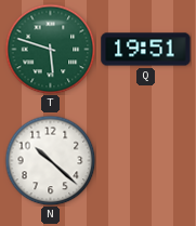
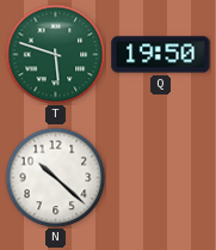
Q: 19:51 -> 19:50
